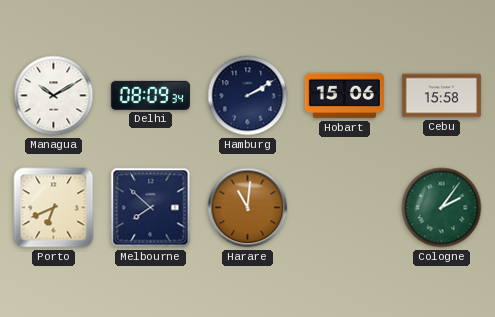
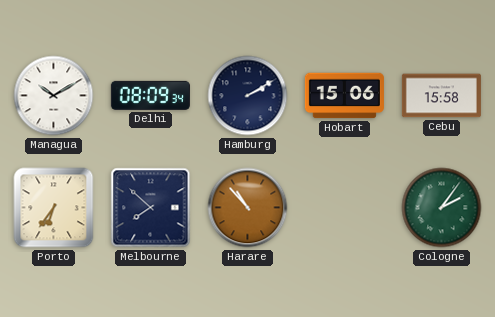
Porto: 6:41 -> 6:36
Harare: 11:01 -> 10:53
